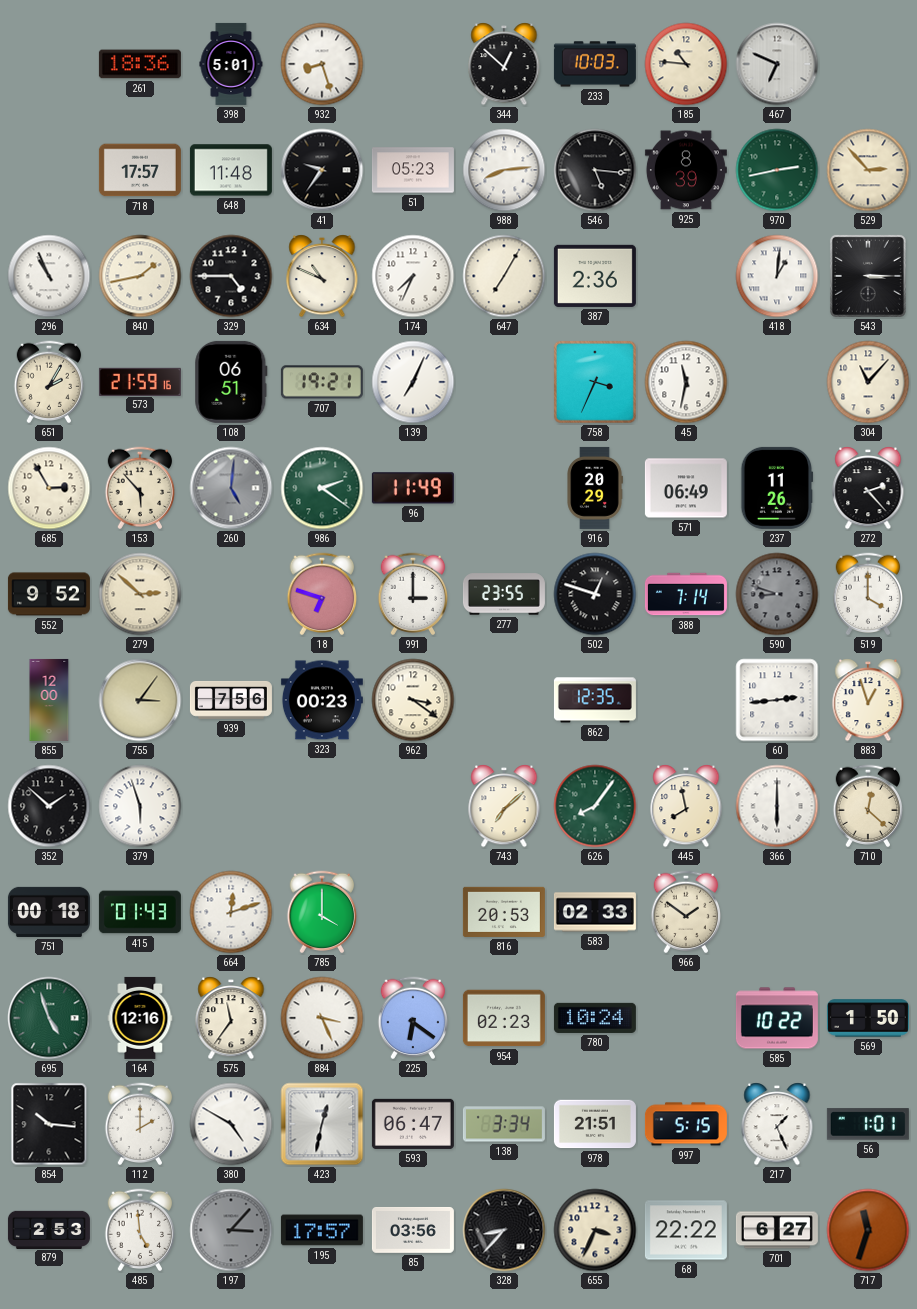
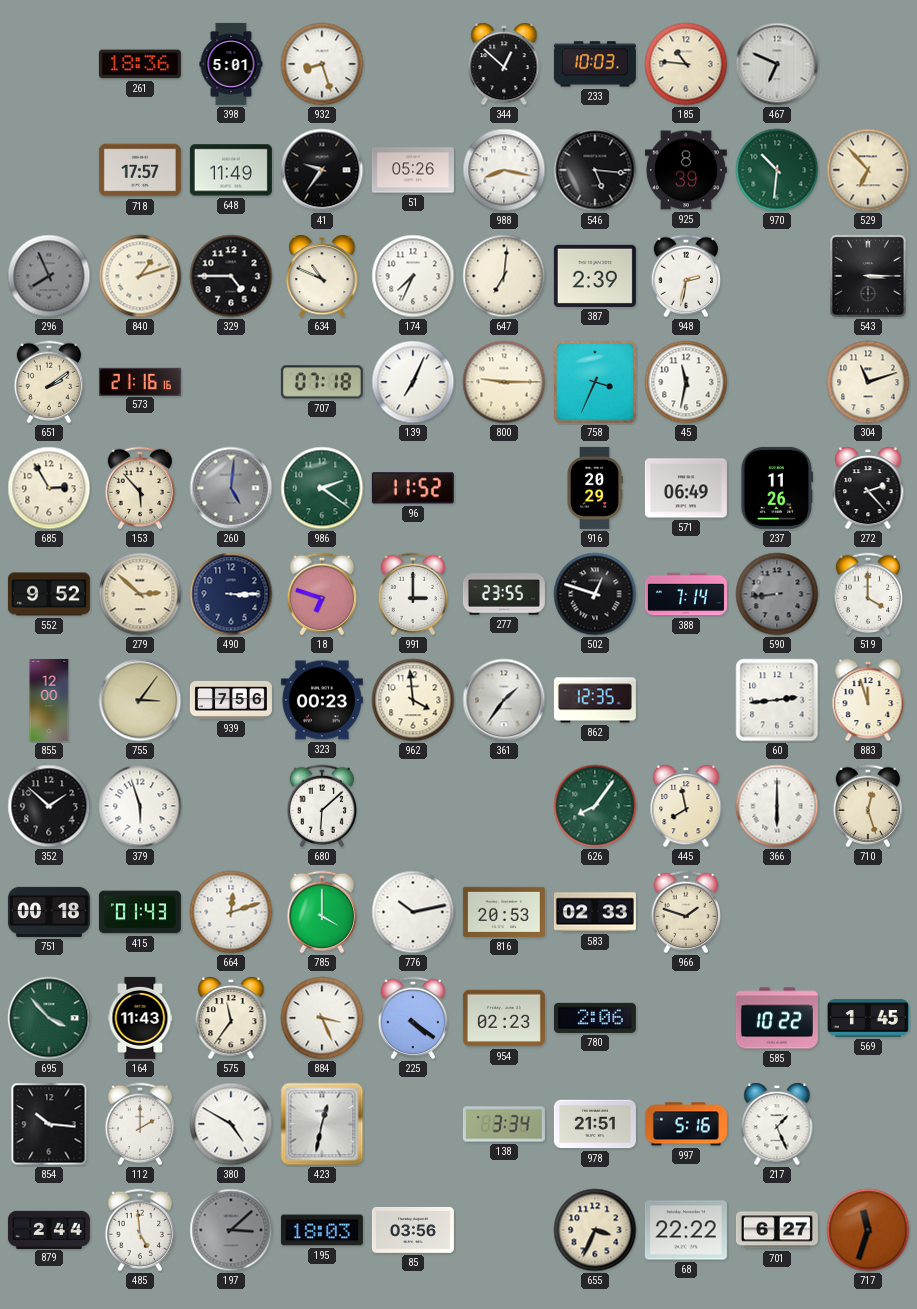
648: 11:48 -> 11:49
51: 05:23 -> 05:26
988: 8:14 -> 8:17
970: 2:43 -> 10:31
529: 2:53 -> 6:53
296: 10:56 -> 7:56
296 dial: white -> grey
840: 1:43 -> 1:12
647: 7:05 -> 7:01
387: 2:36 -> 2:39
948: none -> 2:32
418: 1:01 -> none
651: 2:05 -> 2:09
573: 21:59 -> 21:16
108: 06:51 -> none
707: 19:21 -> 07:18
800: none -> 9:15
304: 11:07 -> 11:12
96: 11:49 -> 11:52
490: none -> 3:15
590: 8:48 -> 8:44
962: 3:21 -> 3:59
361: none -> 1:36
883: 12:57 -> 11:57
680: none -> 6:08
743: 7:08 -> none
710: 12:22 -> 12:27
776: none -> 10:13
966: 1:51 -> 1:48
695: 4:57 -> 3:53
164: 12:16 -> 11:43
225: 6:21 -> 4:21
780: 10:24 -> 2:06
569: 1:50 -> 1:45
593: 06:47 -> none
997: 5:15 -> 5:16
56: 1:01 -> none
879: 2:53 -> 2:44
197: 3:07 -> 3:08
195: 17:57 -> 18:03
328: 8:37 -> none
